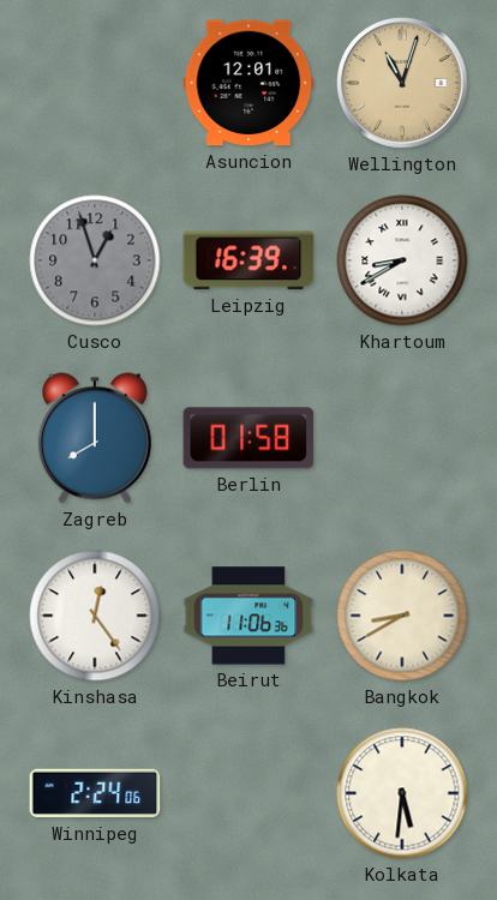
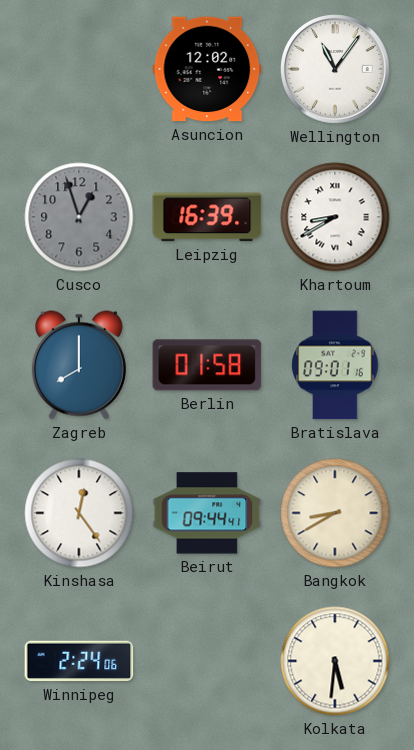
Asuncion: 12:01 -> 12:02
Wellington: 11:03 -> 11:06
Wellington dial: champagne -> white
Bratislava: none -> 09:01
Beirut: 11:06 -> 09:44
